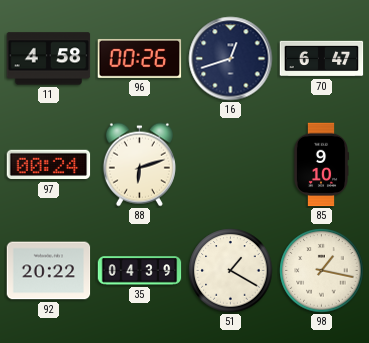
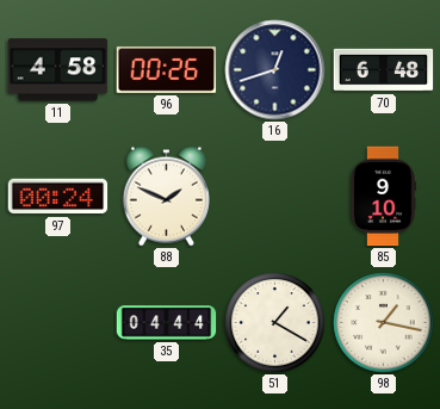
70: 6:47 -> 6:48
88: 6:12 -> 1:49
92: 20:22 -> none
35: 04:39 -> 04:44
